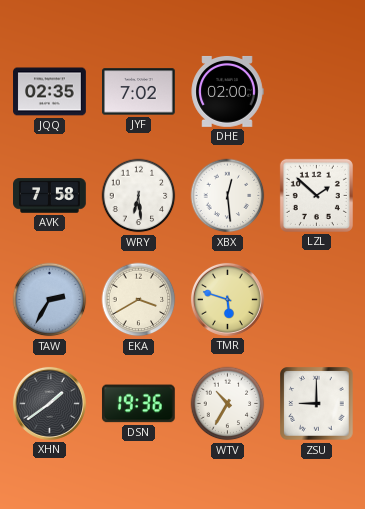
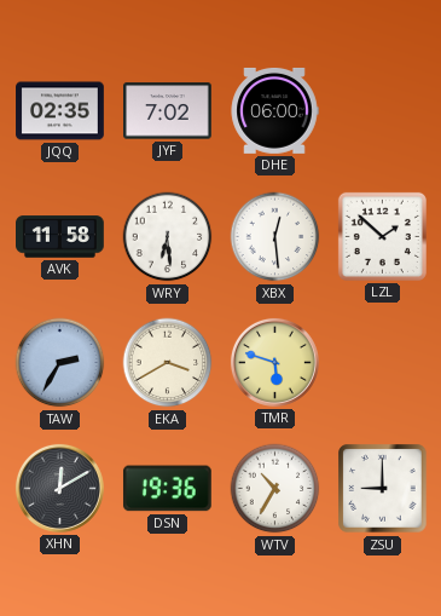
DHE: 02:00 -> 06:00
AVK: 7:58 -> 11:58
XHN: 1:39 -> 12:10
